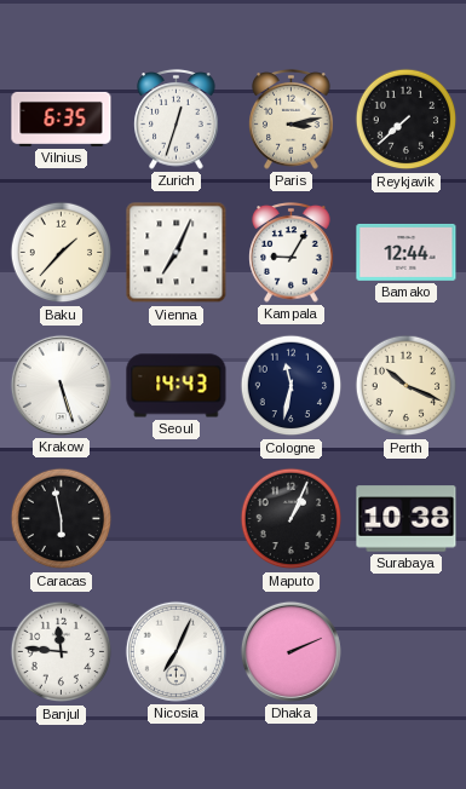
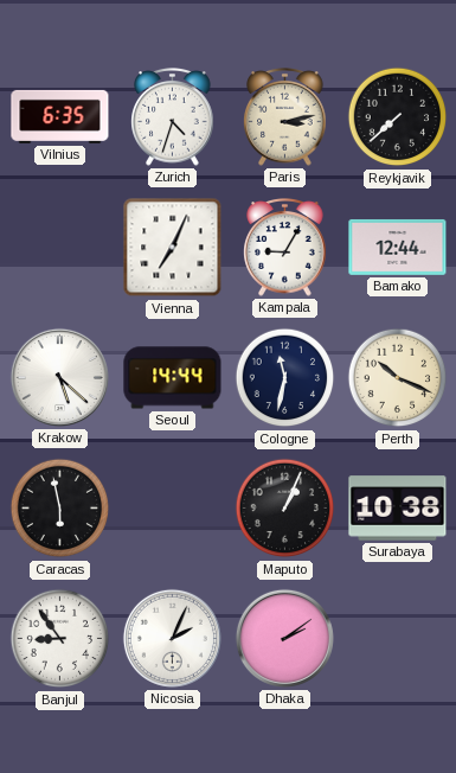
Zurich: 12:33 -> 4:33
Baku: 1:37 -> none
Krakow: 5:27 -> 5:22
Seoul: 14:43 -> 14:44
Banjul: 11:46 -> 8:54
Nicosia: 7:04 -> 2:04
Dhaka: 2:11 -> 2:09
